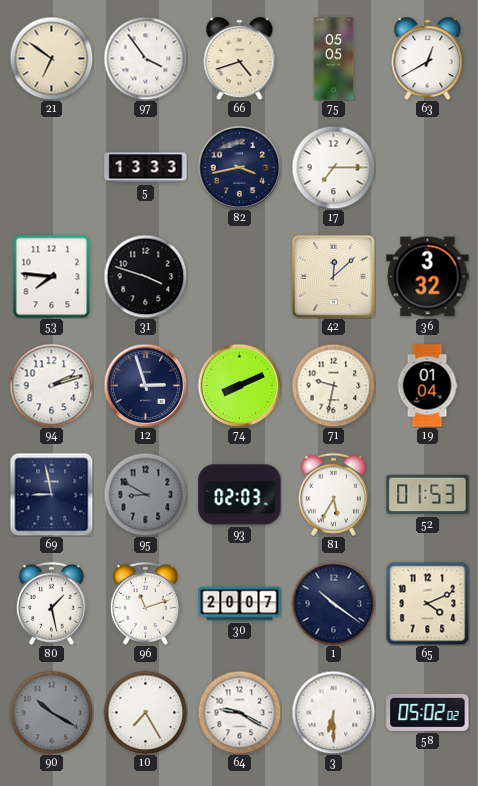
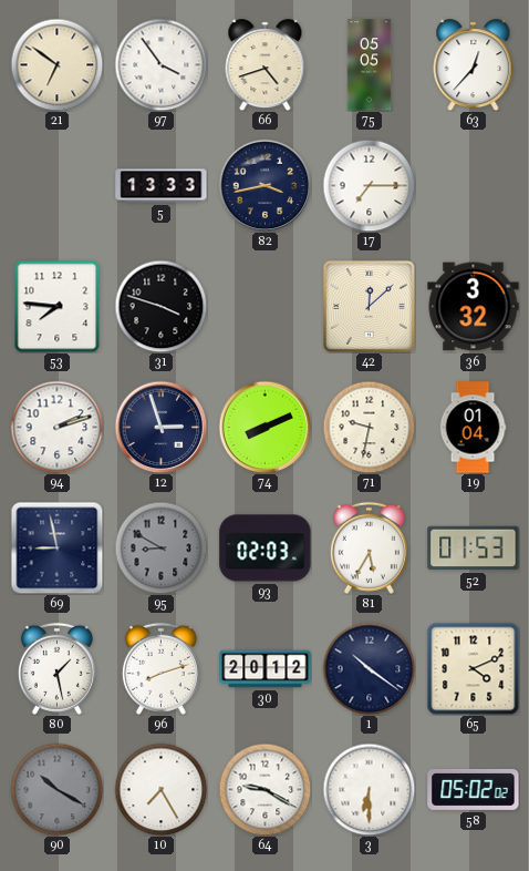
63: 12:40 -> 12:37
96: 11:12 -> 8:12
30: 20:07 -> 20:12
